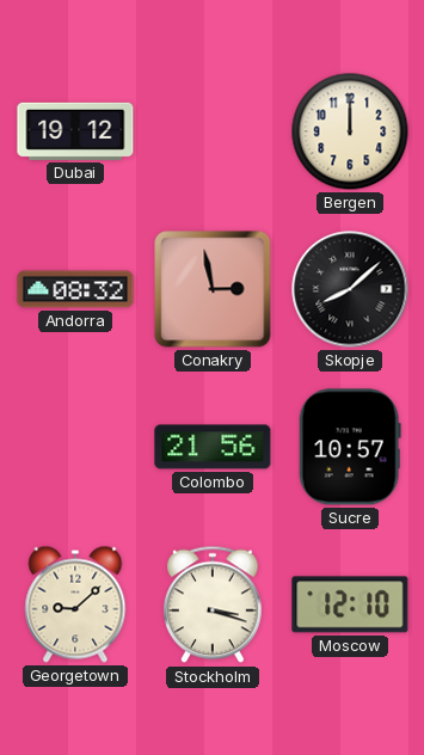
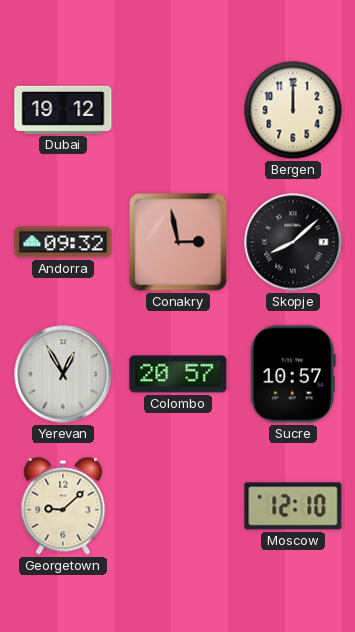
Andorra: 08:32 -> 09:32
Yerevan: none -> 12:55
Colombo: 21:56 -> 20:57
Stockholm: 3:18 -> none
